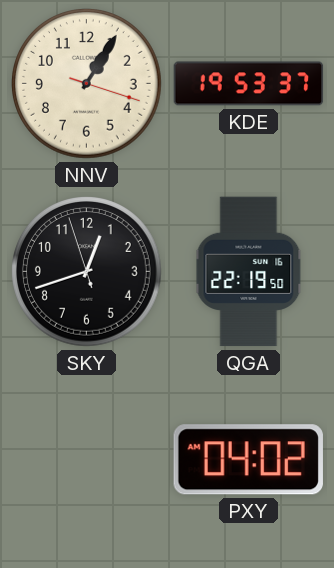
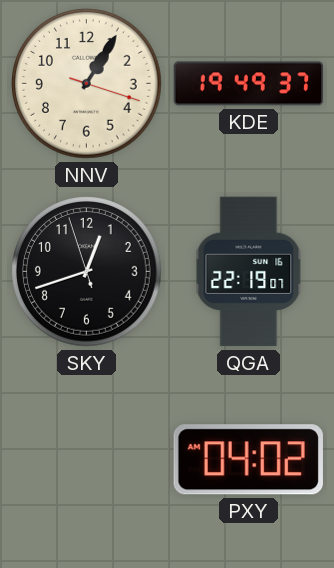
KDE: 19:53 -> 19:49
QGA: 22:19:50 -> 22:19:07
